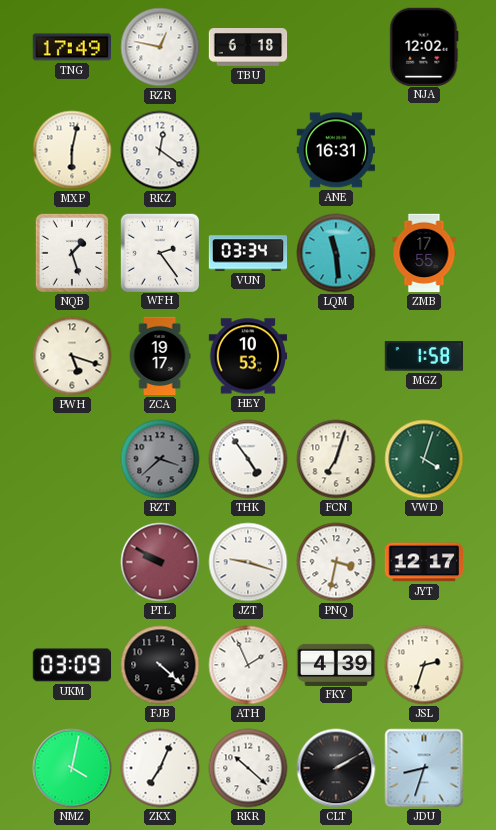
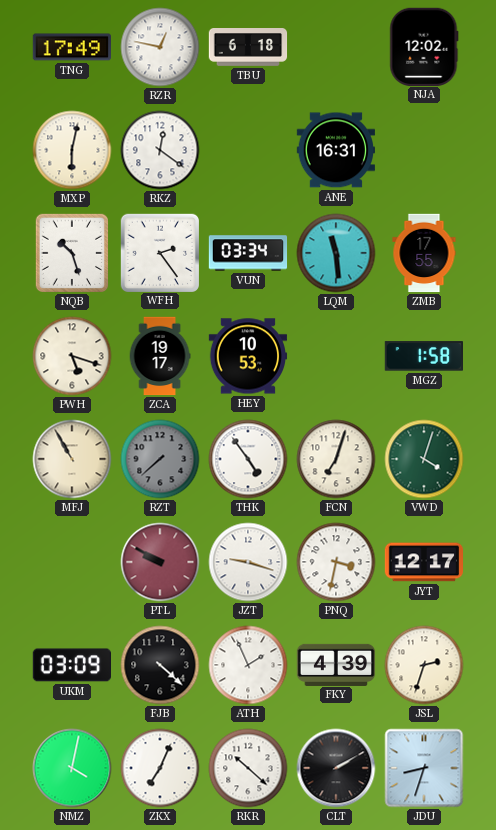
NQB: 1:27 -> 10:27
MFJ: none -> 10:55
RZT: 3:38 -> 7:38
